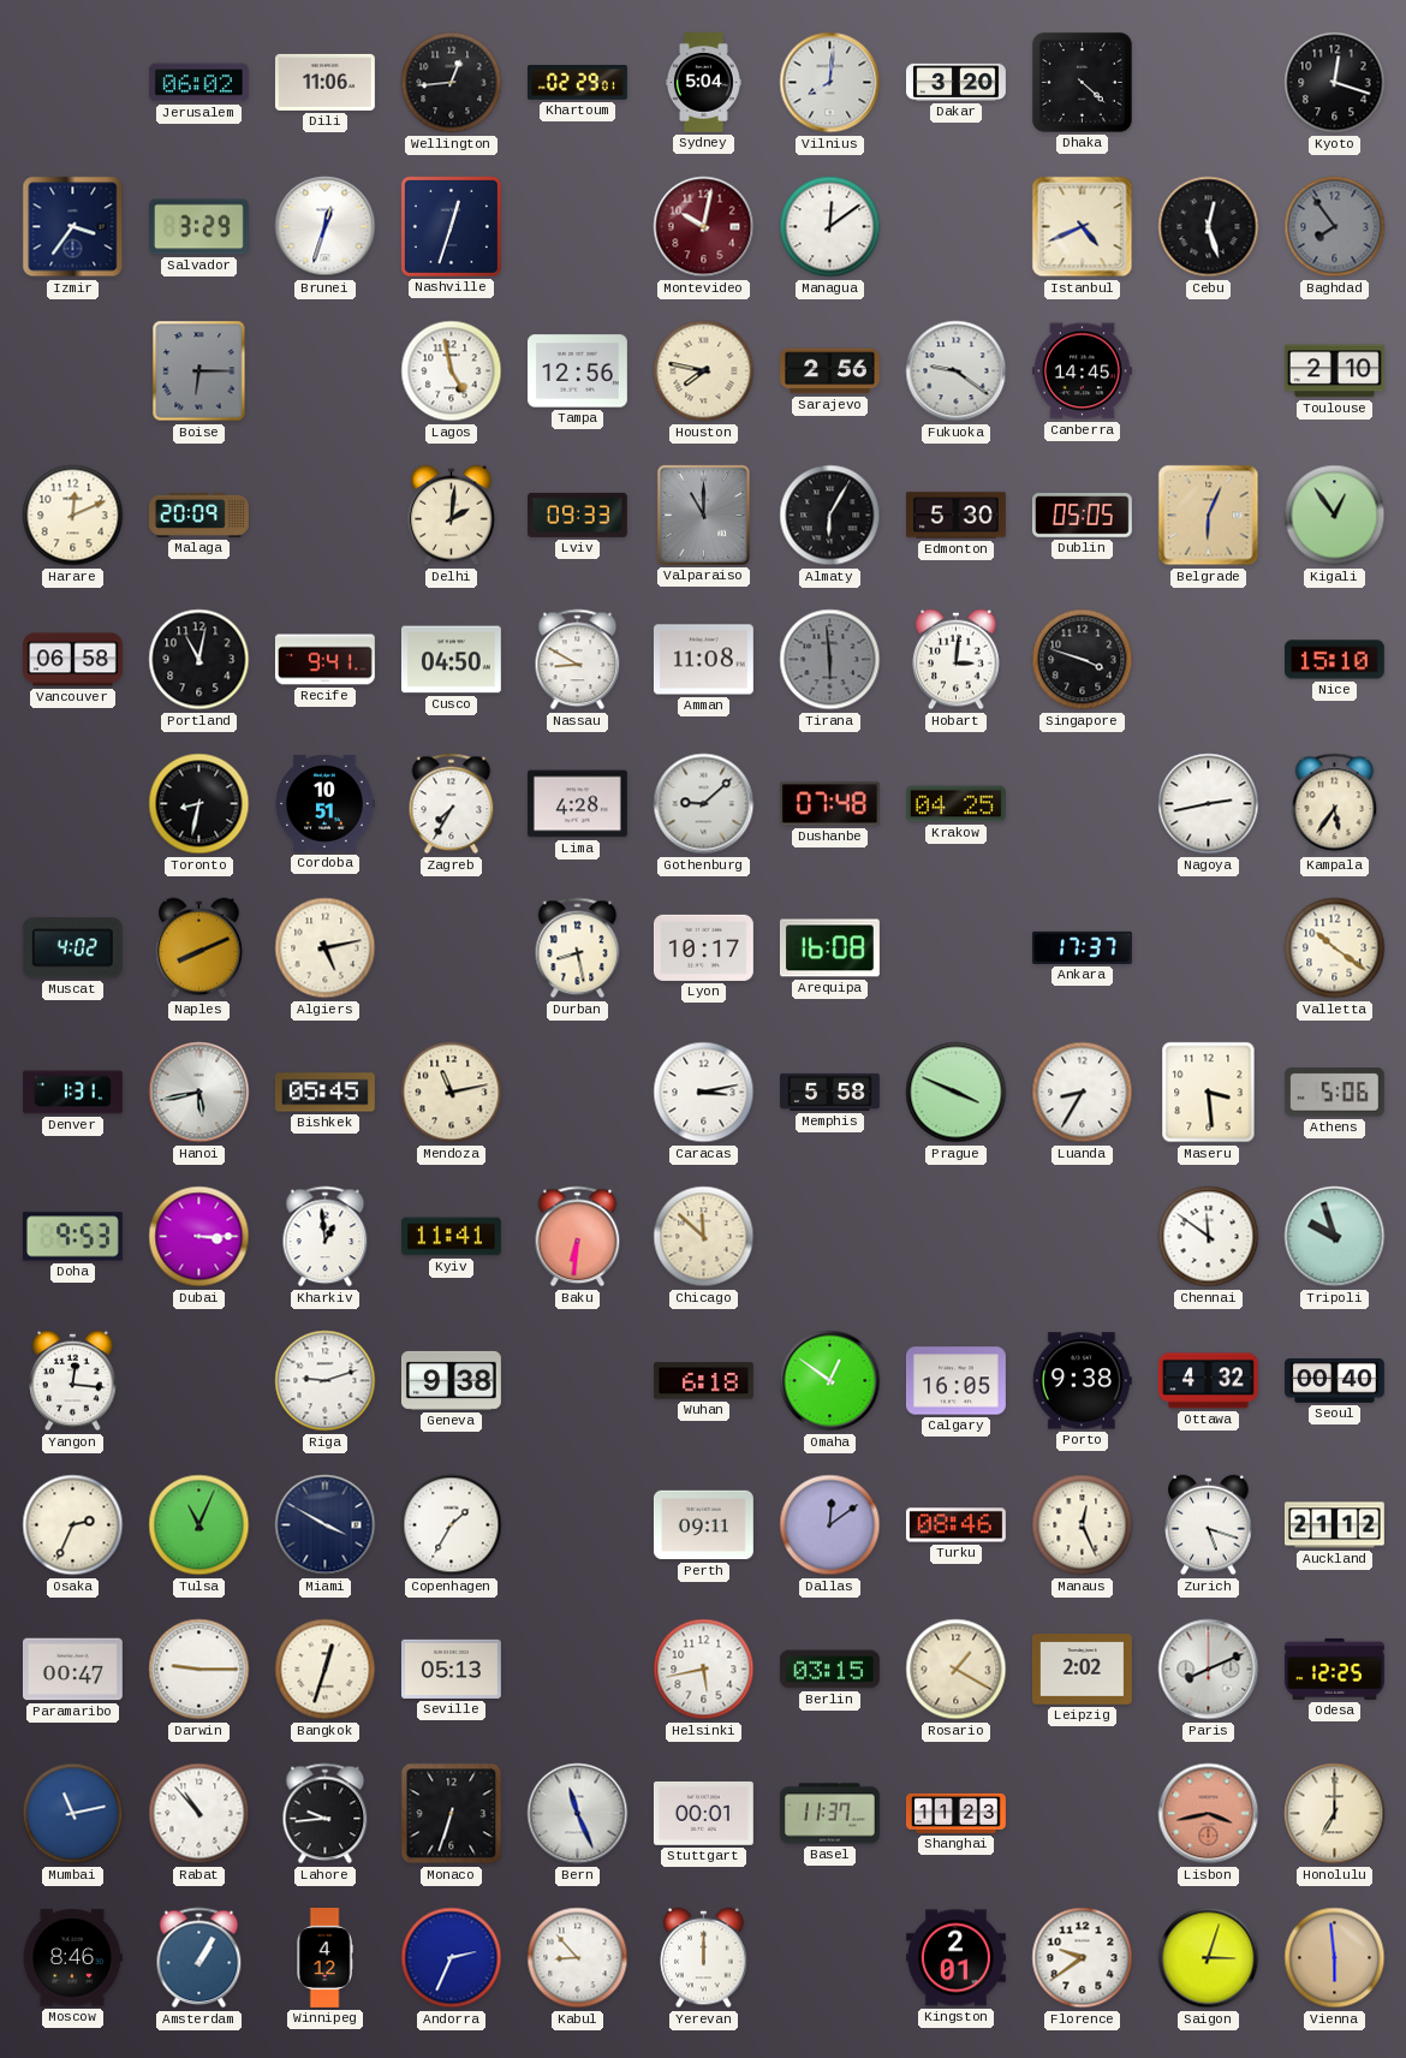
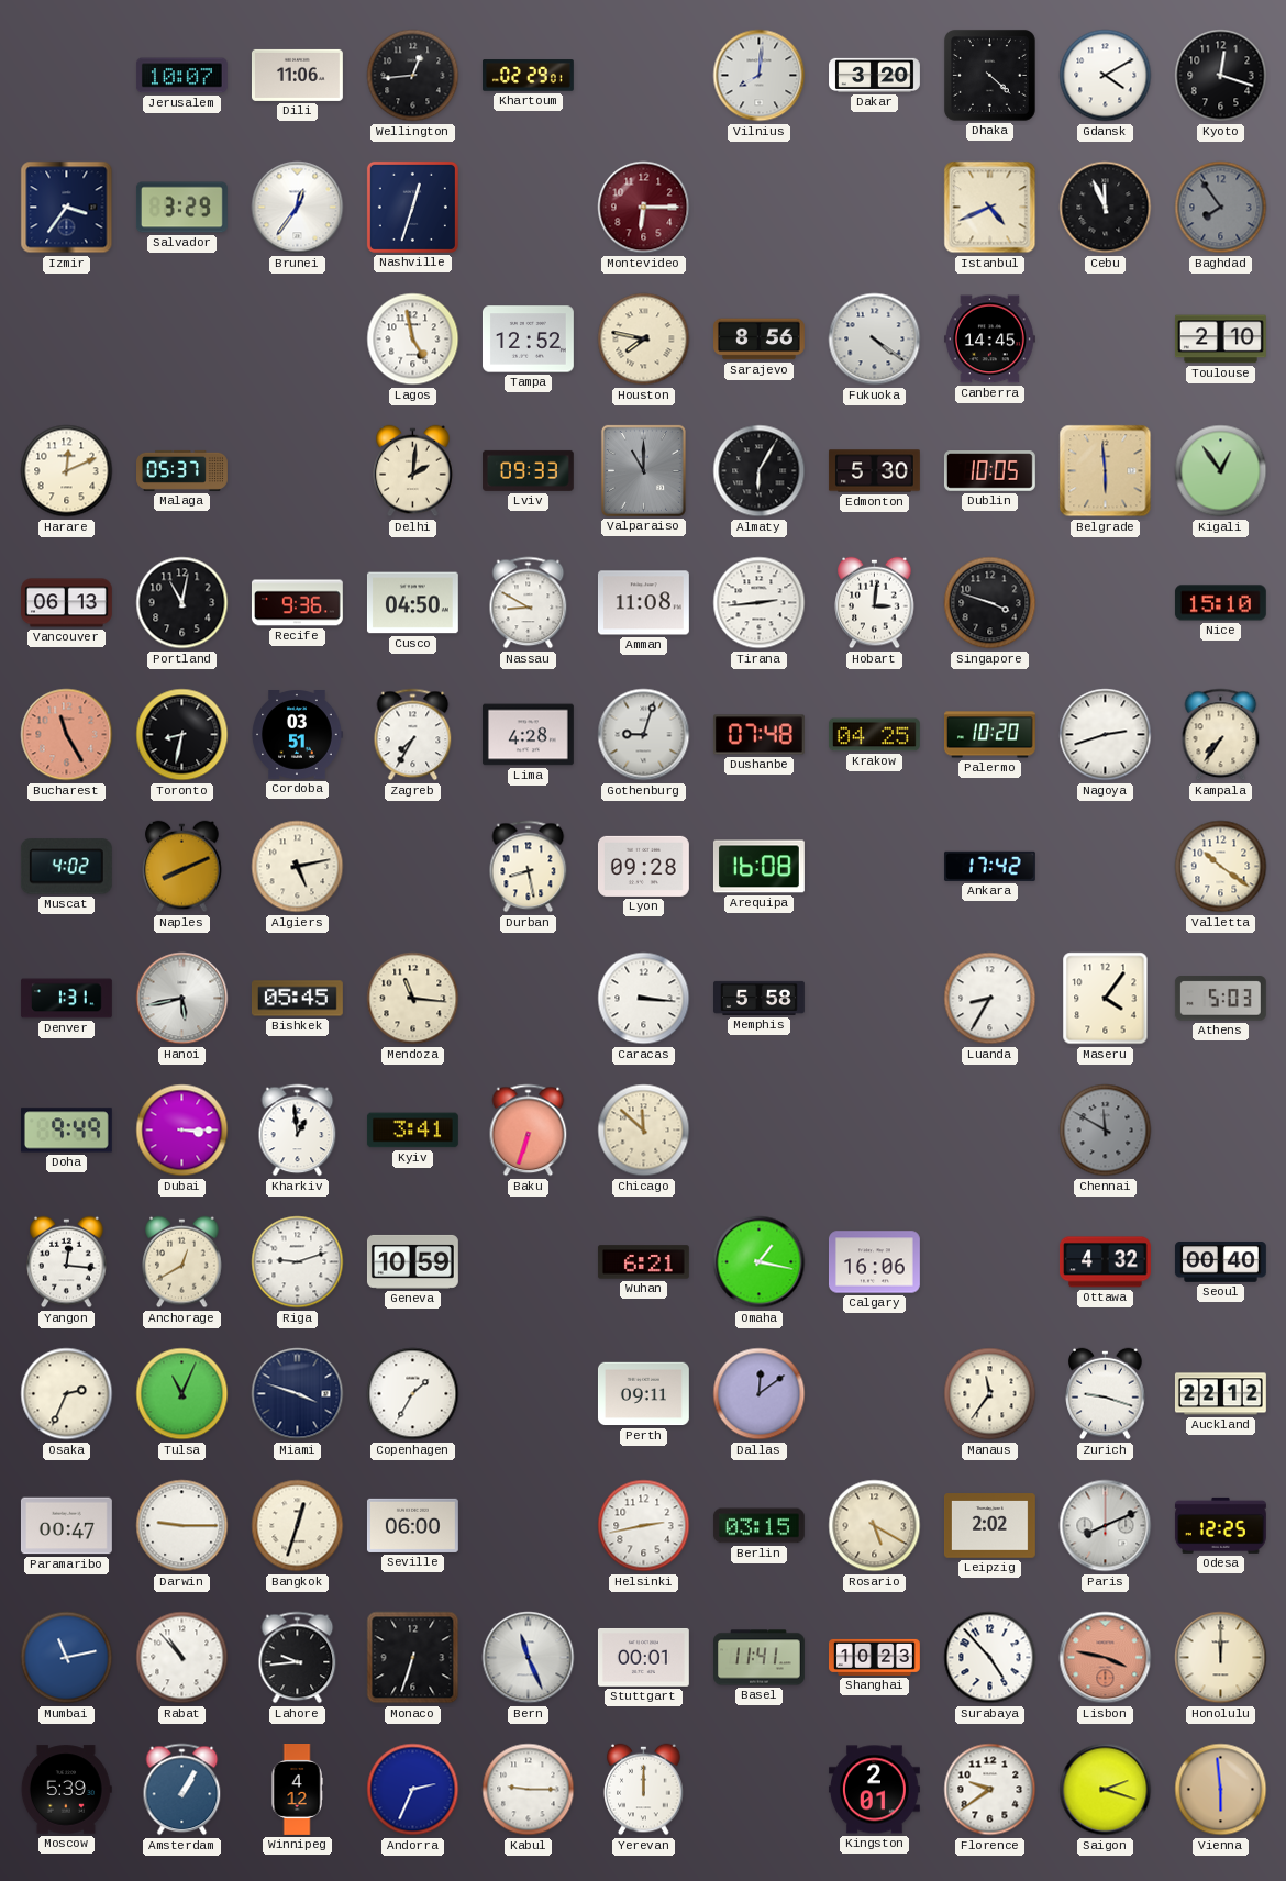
Jerusalem: 06:02 -> 10:07
Sydney: 5:04 -> none
Gdansk: none -> 4:10
Brunei: 12:33 -> 12:36
Montevideo: 10:02 -> 6:15
Managua: 12:09 -> none
Cebu: 12:27 -> 11:56
Boise: 6:15 -> none
Tampa: 12:56 -> 12:52
Sarajevo: 2:56 -> 8:56
Fukuoka: 9:21 -> 4:21
Malaga: 20:09 -> 05:37
Dublin: 05:05 -> 10:05
Belgrade: 6:04 -> 5:59
Vancouver: 06:58 -> 06:13
Recife: 9:41 -> 9:36
Tirana: 5:59 -> 2:44
Tirana dial: grey -> white
Bucharest: none -> 11:25
Cordoba: 10:51 -> 03:51
Gothenburg: 9:08 -> 9:03
Palermo: none -> 10:20
Nagoya: 2:43 -> 2:42
Kampala: 5:36 -> 7:36
Lyon: 10:17 -> 09:28
Ankara: 17:37 -> 17:42
Mendoza: 11:13 -> 11:16
Caracas: 3:13 -> 3:16
Prague: 3:49 -> none
Maseru: 3:29 -> 4:06
Athens: 5:06 -> 5:03
Doha: 9:53 -> 9:49
Kyiv: 11:41 -> 3:41
Baku: 6:31 -> 6:33
Chennai: 11:51 -> 11:50
Chennai dial: white -> grey
Tripoli: 9:57 -> none
Anchorage: none -> 12:40
Geneva: 9:38 -> 10:59
Wuhan: 6:18 -> 6:21
Omaha: 12:51 -> 1:17
Calgary: 16:05 -> 16:06
Porto: 9:38 -> none
Miami: 3:50 -> 3:48
Turku: 08:46 -> none
Manaus: 12:26 -> 11:36
Zurich: 5:18 -> 9:18
Auckland: 21:12 -> 22:12
Seville: 05:13 -> 06:00
Helsinki: 5:43 -> 2:43
Rosario: 1:20 -> 5:20
Basel: 11:37 -> 11:41
Shanghai: 11:23 -> 10:23
Surabaya: none -> 4:53
Lisbon: 3:43 -> 3:47
Honolulu: 7:00 -> 12:00
Moscow: 8:46 -> 5:39
Kabul: 8:53 -> 9:15
Saigon: 3:03 -> 2:18
